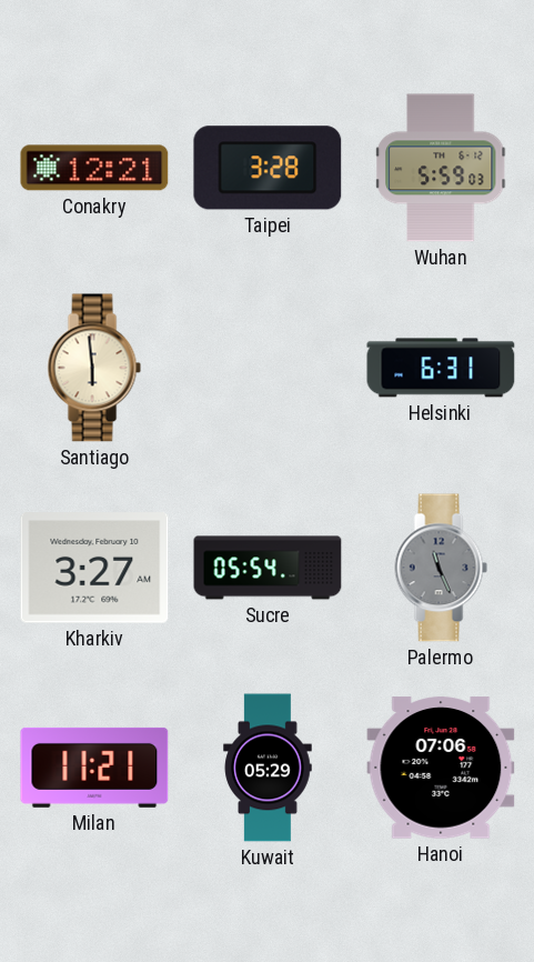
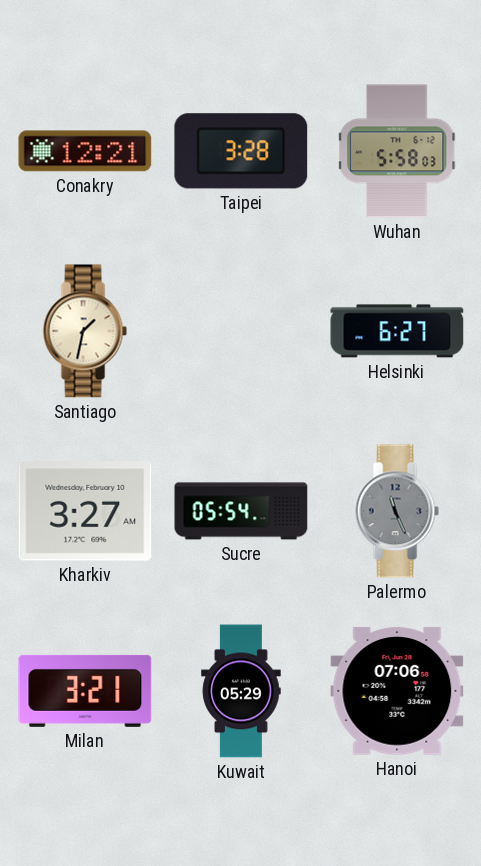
Wuhan: 5:59 -> 5:58
Santiago: 5:59 -> 1:32
Helsinki: 6:31 -> 6:27
Milan: 11:21 -> 3:21
